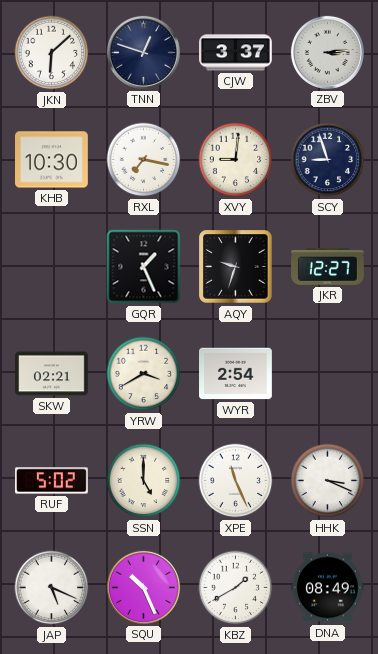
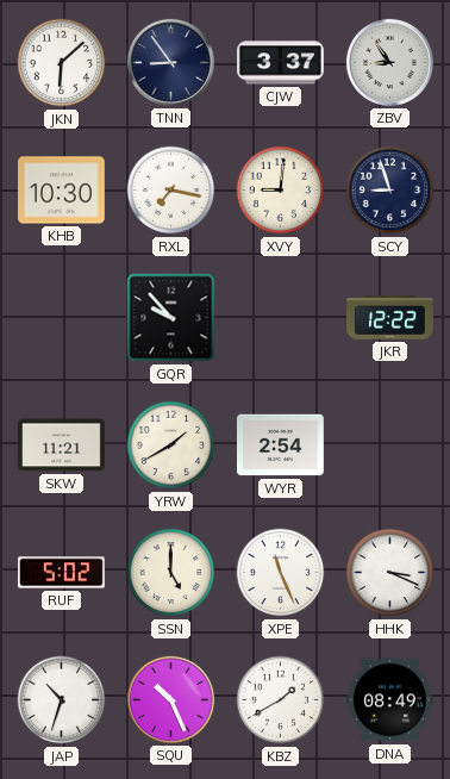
TNN: 12:48 -> 8:54
ZBV: 3:14 -> 8:54
GQR: 1:26 -> 9:53
AQY: 9:33 -> none
JKR: 12:27 -> 12:22
SKW: 02:21 -> 11:21
YRW: 3:40 -> 1:40
JAP: 5:19 -> 10:33
